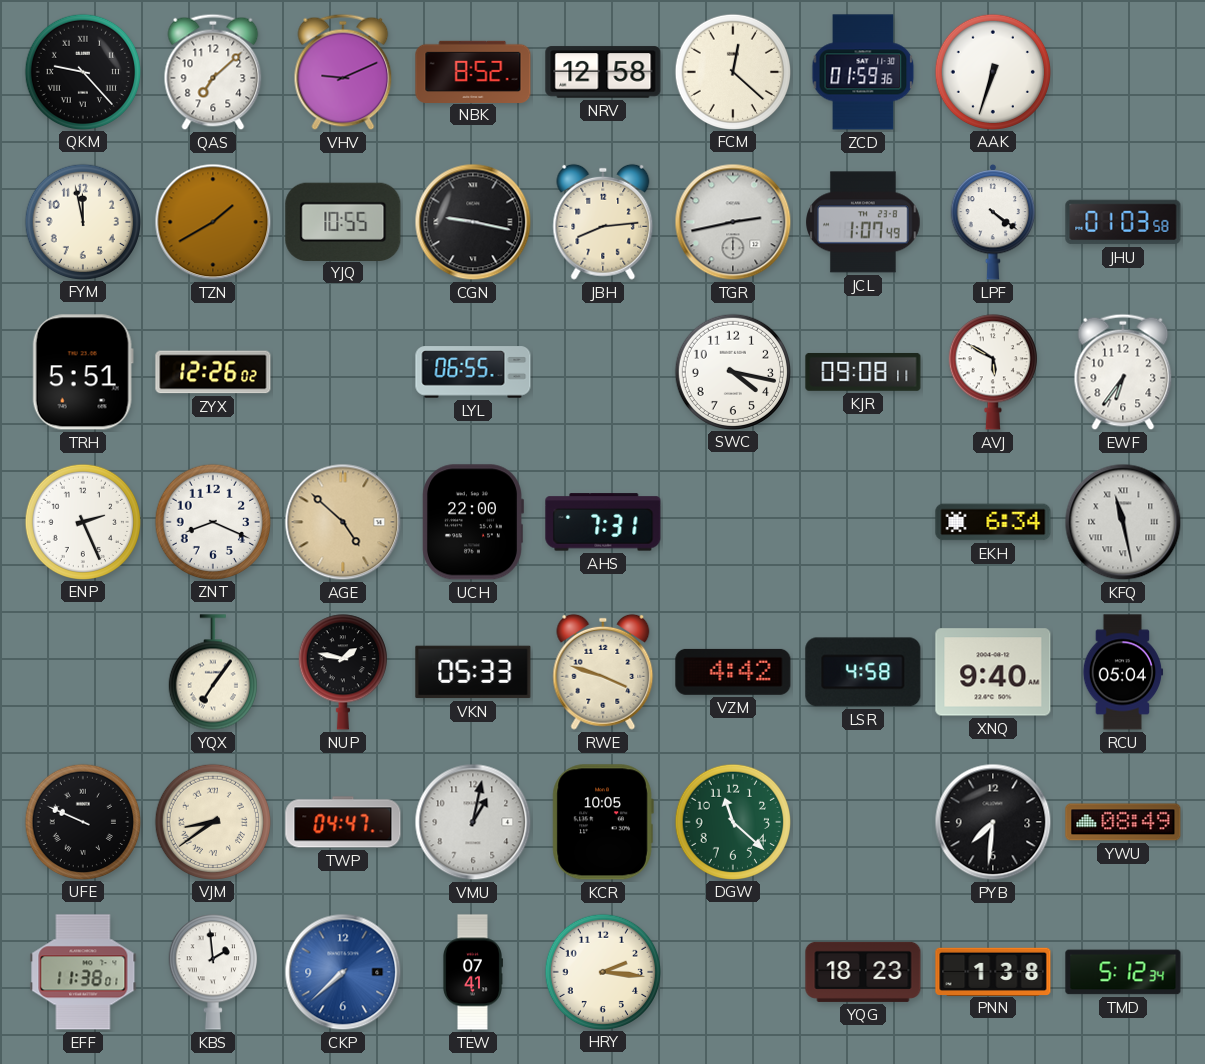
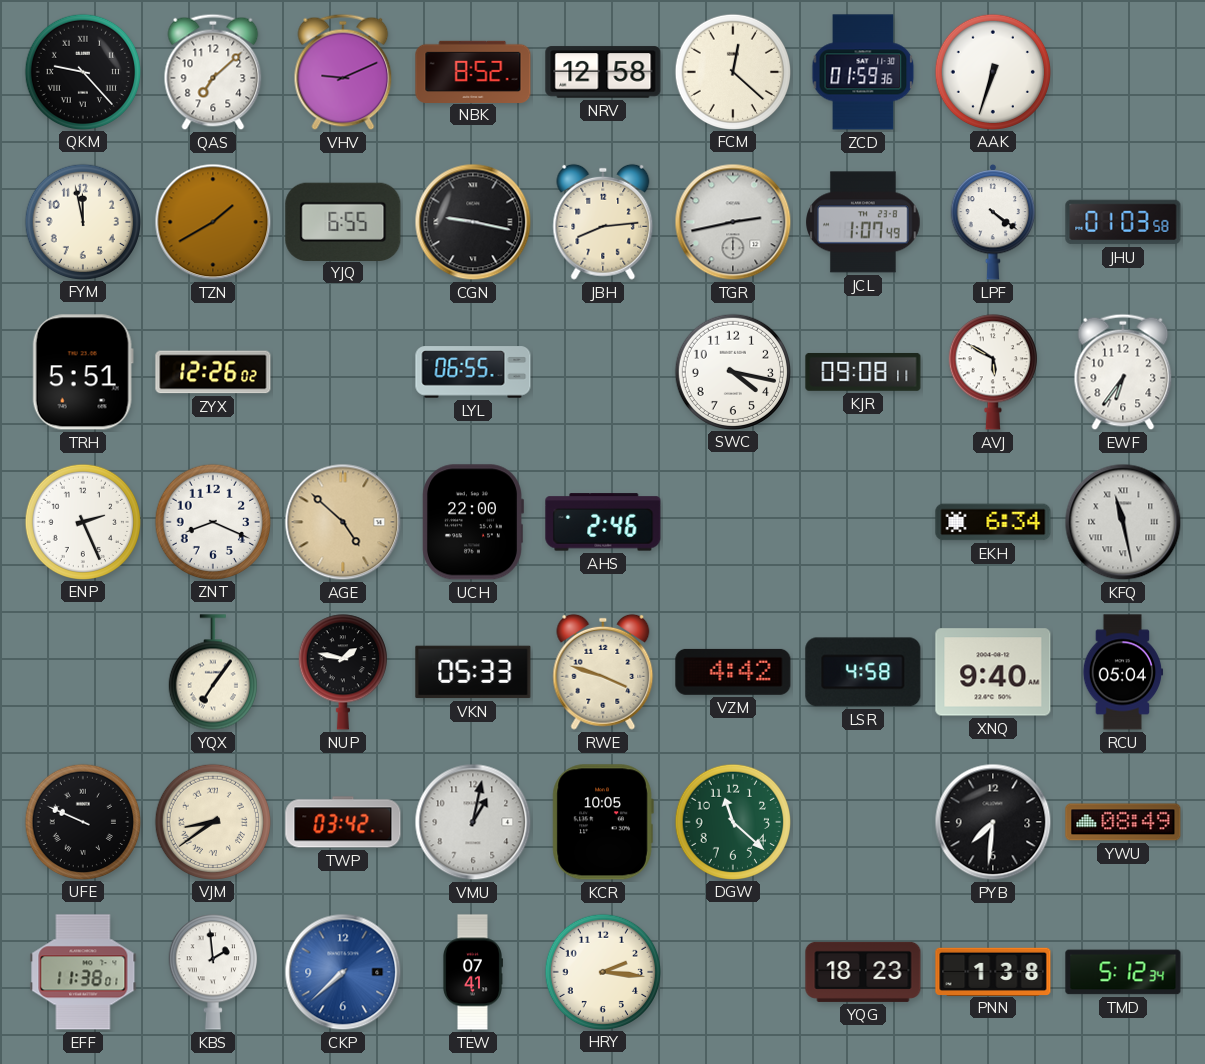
YJQ: 10:55 -> 6:55
AHS: 7:31 -> 2:46
TWP: 04:47 -> 03:42
